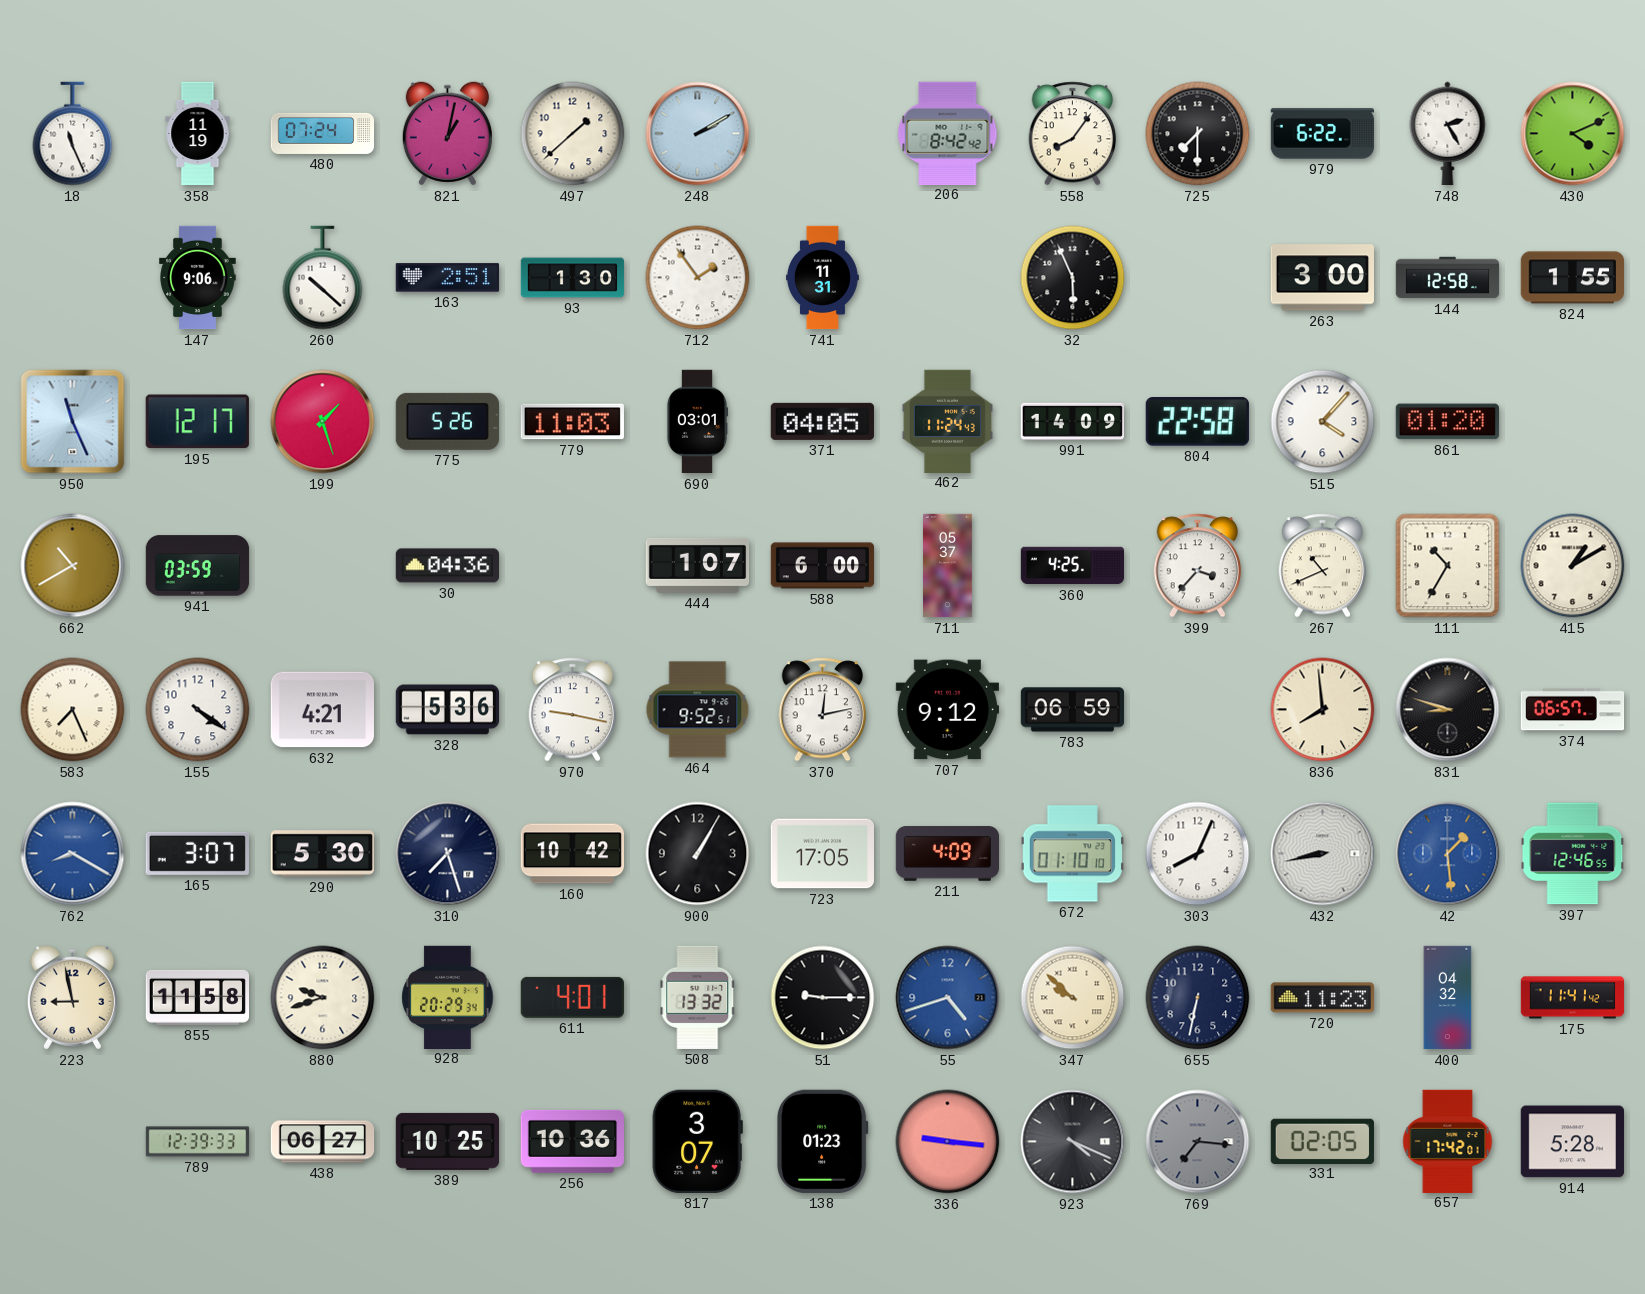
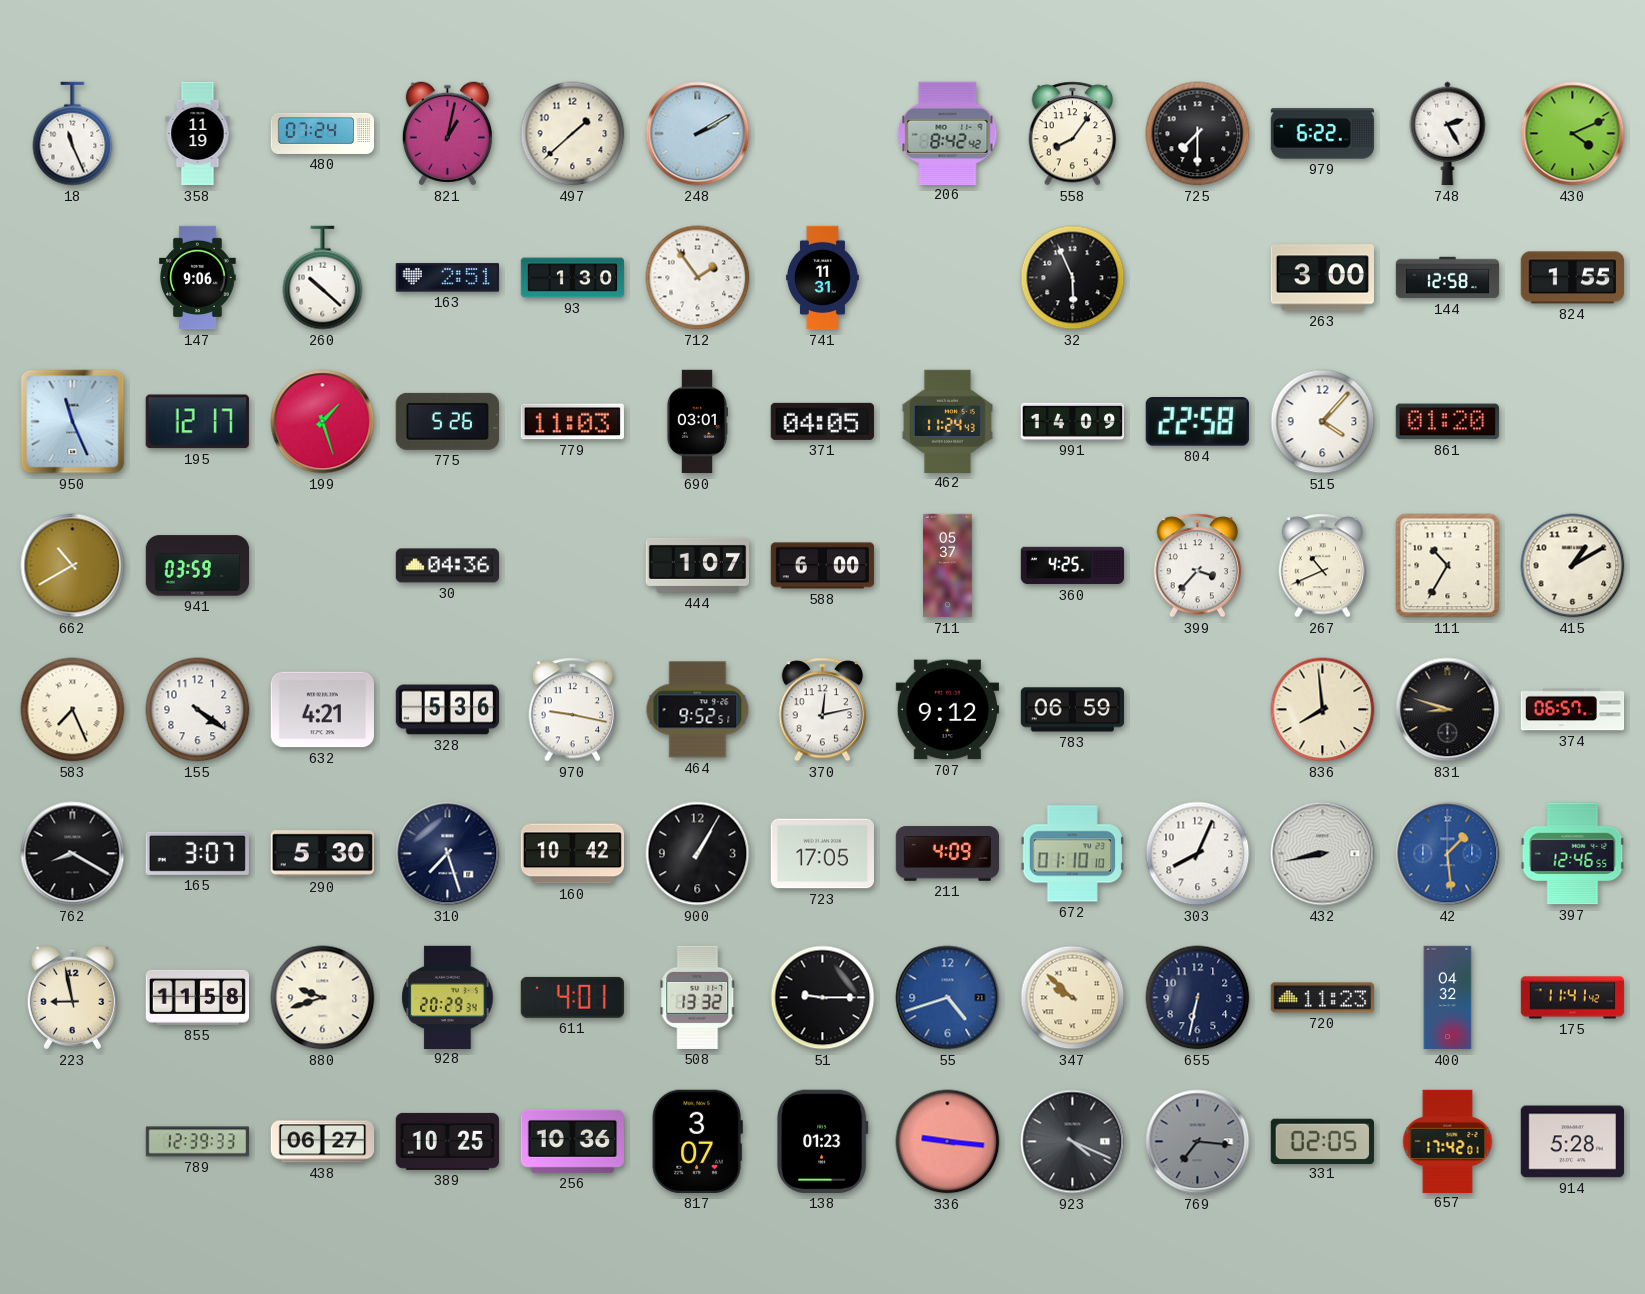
762 dial: blue -> black
